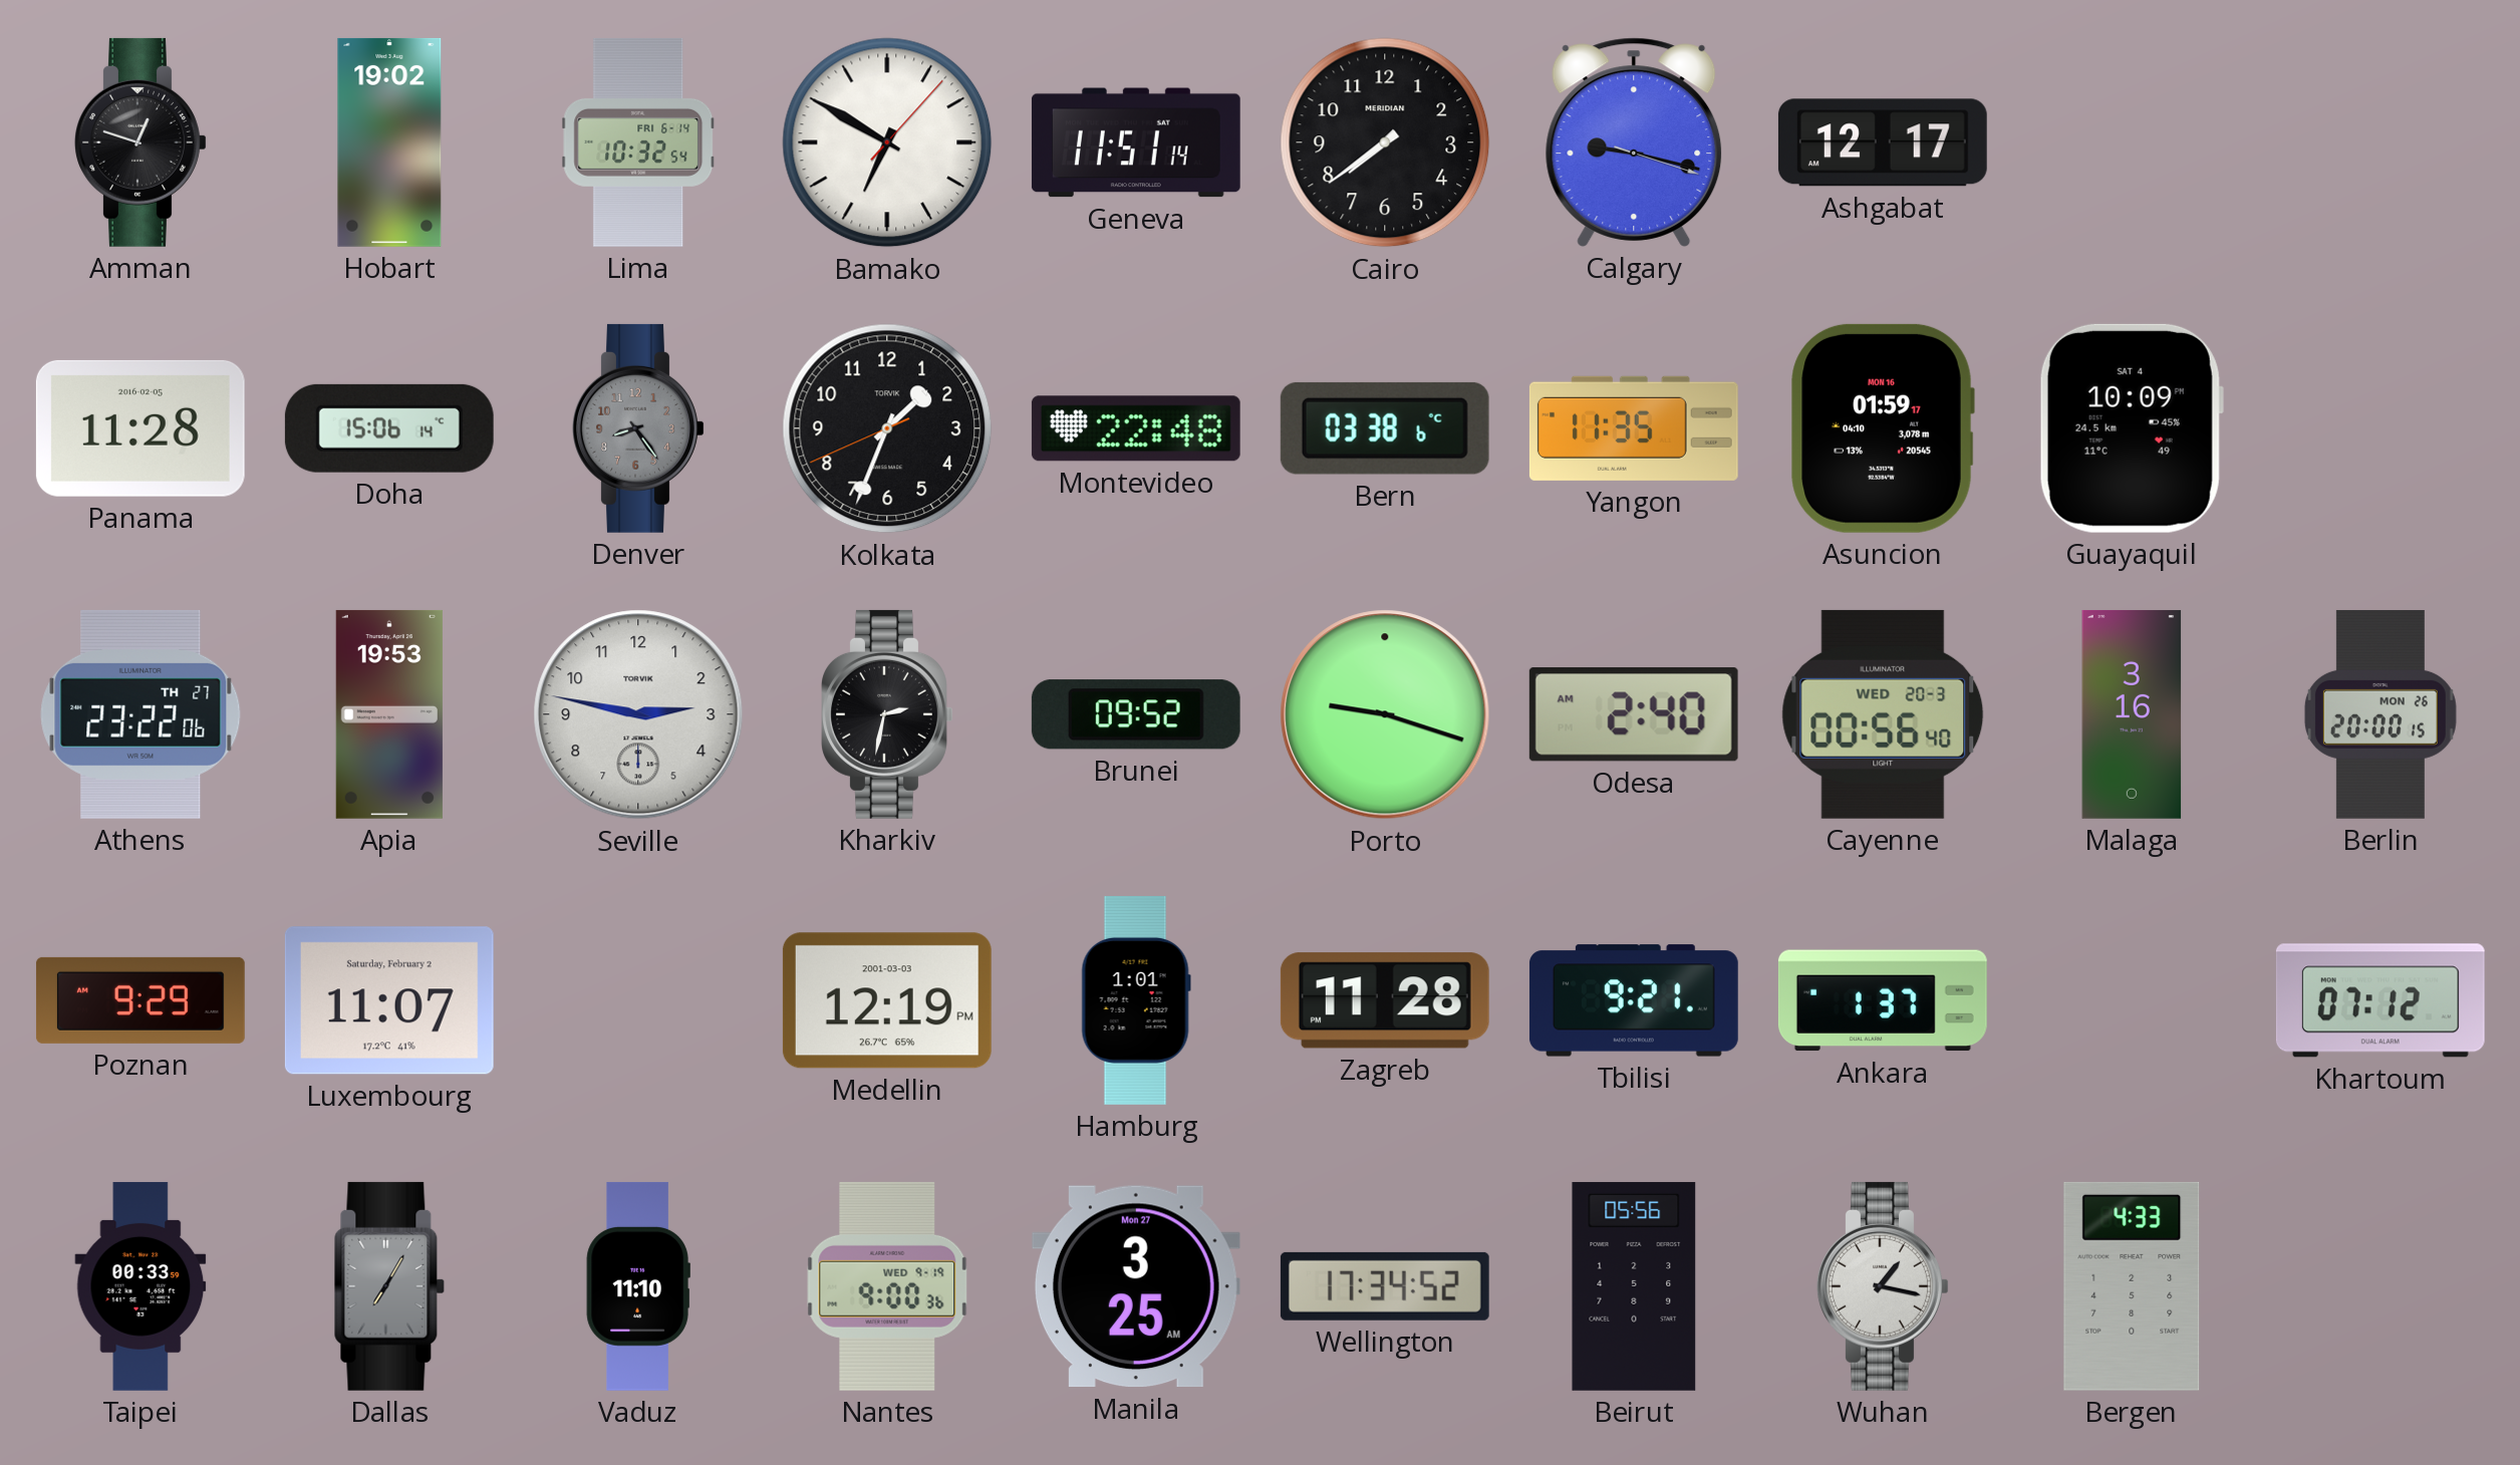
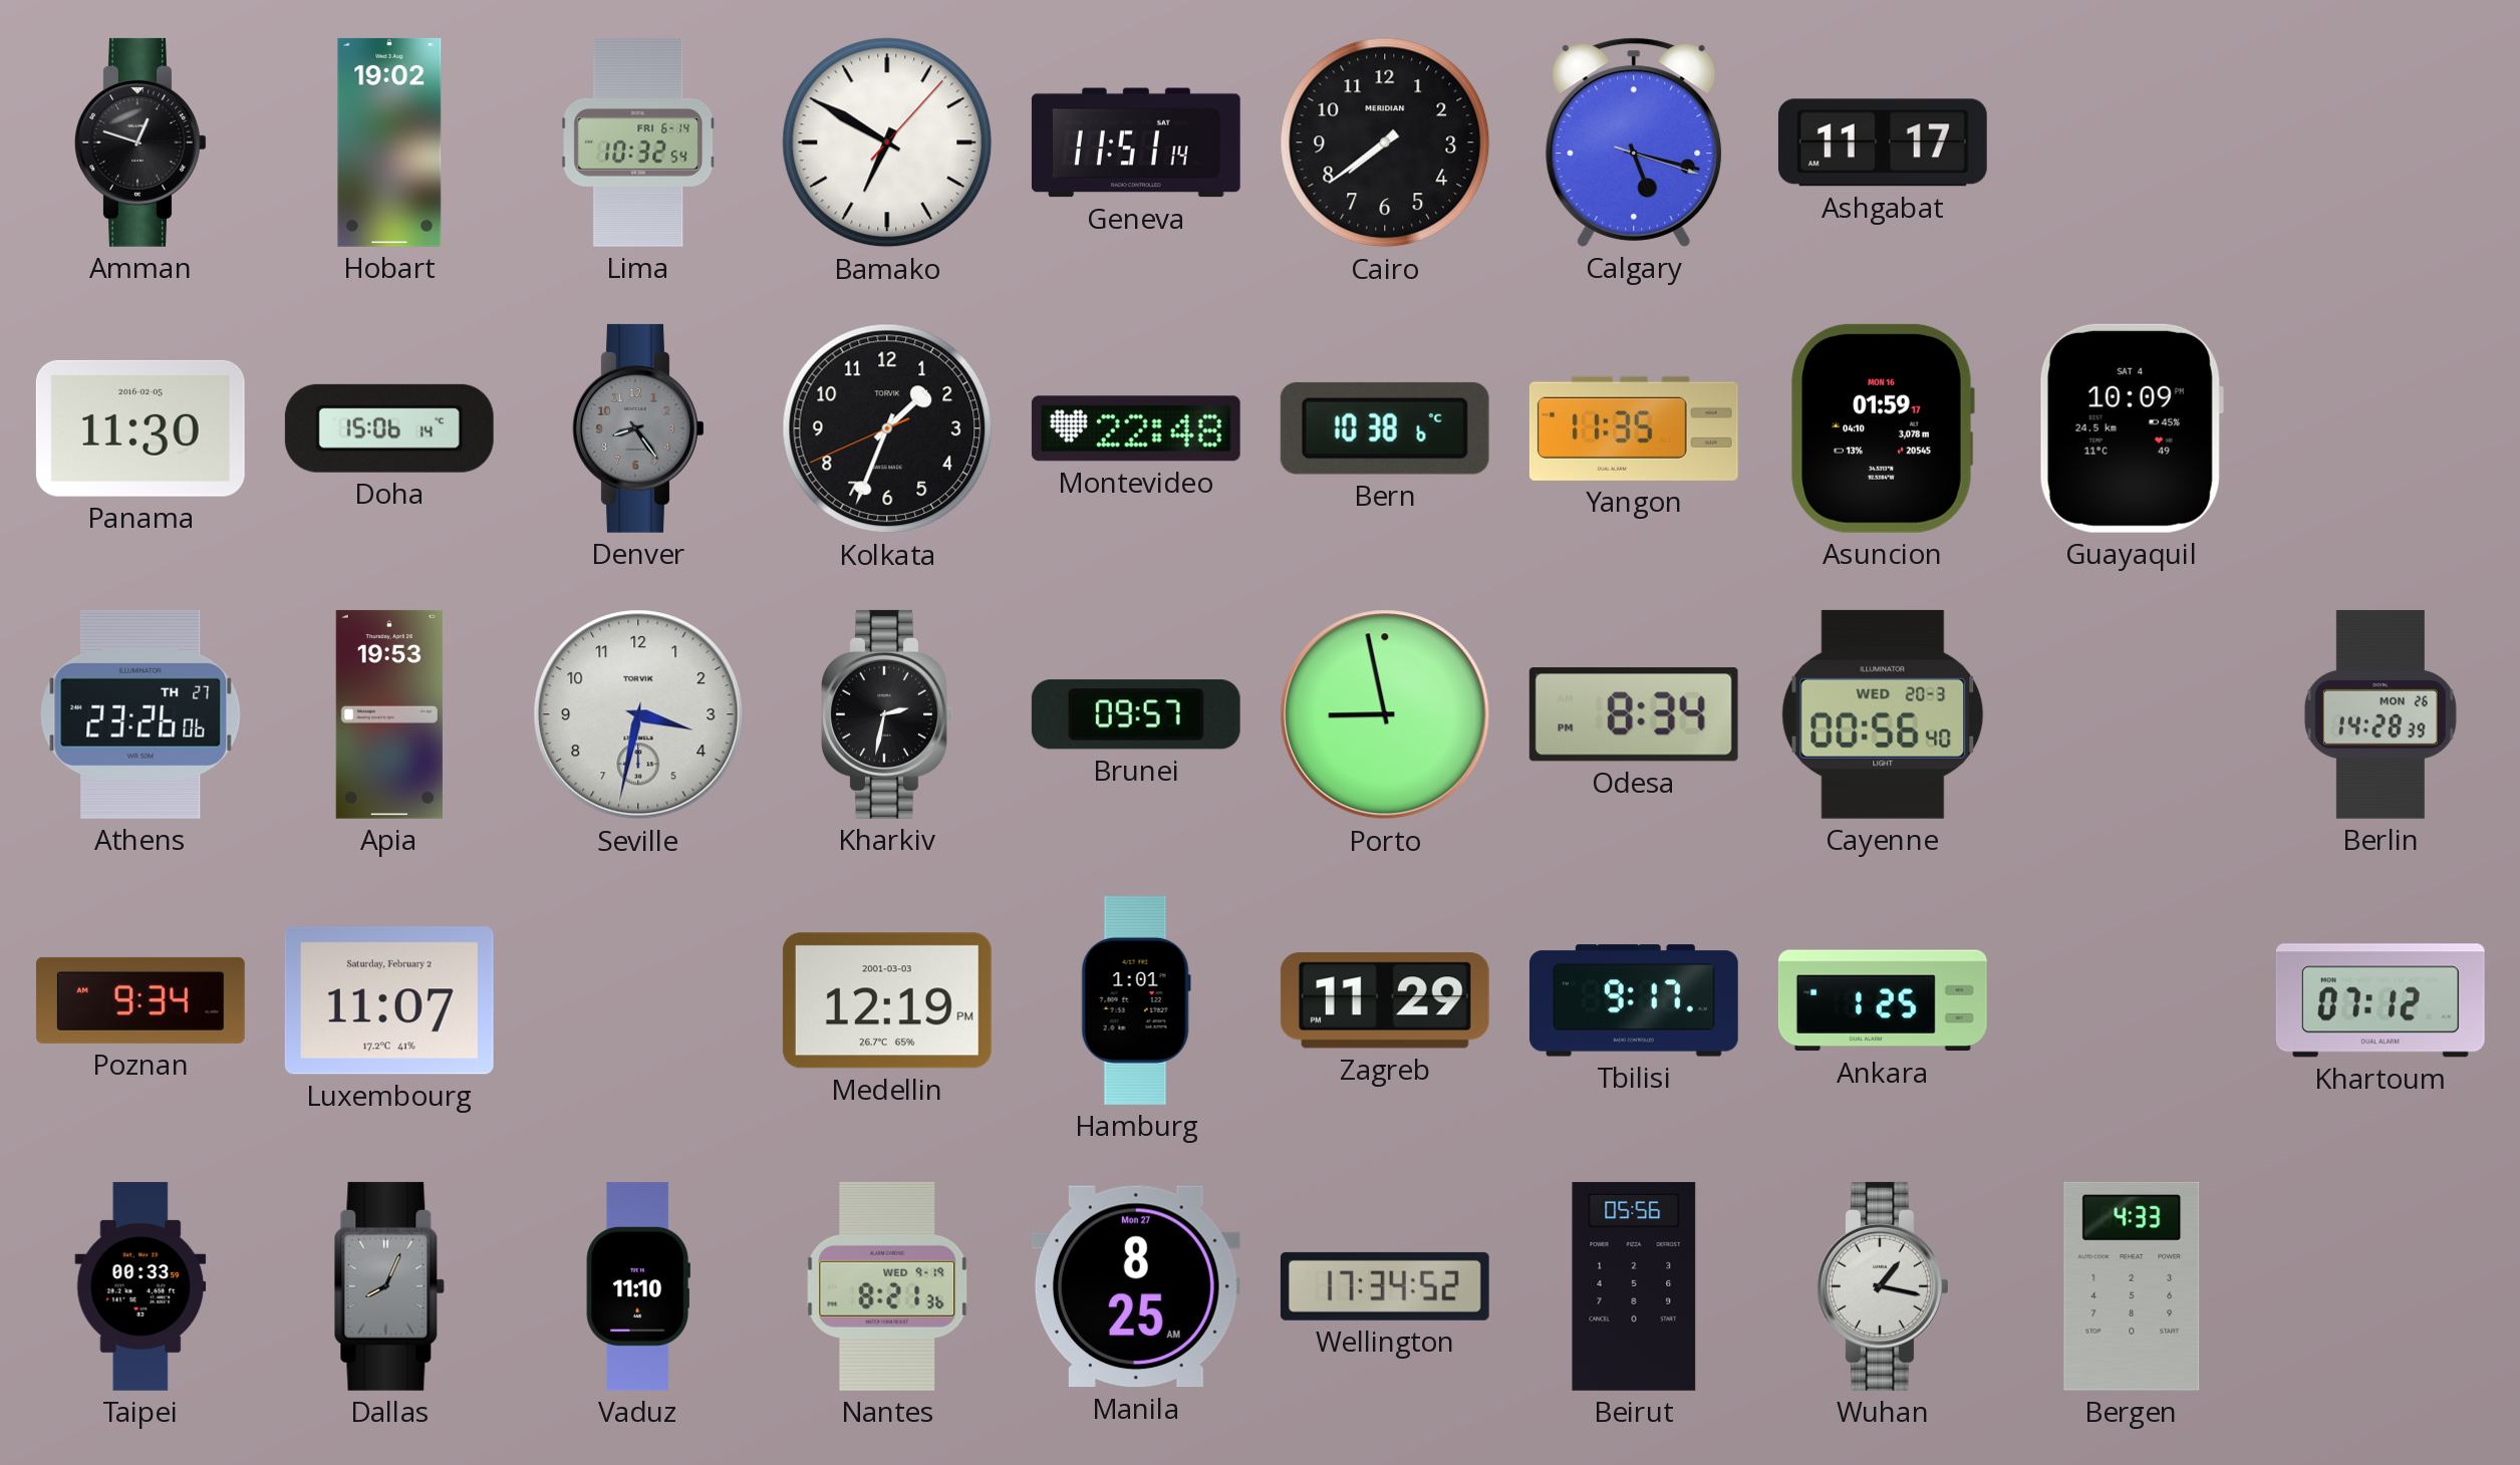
Calgary: 9:17 -> 5:17
Ashgabat: 12:17 -> 11:17
Panama: 11:28 -> 11:30
Bern: 03:38 -> 10:38
Athens: 23:22 -> 23:26
Seville: 2:47 -> 3:32
Brunei: 09:52 -> 09:57
Porto: 9:18 -> 8:58
Odesa: 2:40 -> 8:34
Malaga: 3:16 -> none
Berlin: 20:00 -> 14:28
Poznan: 9:29 -> 9:34
Zagreb: 11:28 -> 11:29
Tbilisi: 9:21 -> 9:17
Ankara: 1:37 -> 1:25
Dallas: 7:05 -> 8:04
Nantes: 9:00 -> 8:21
Manila: 3:25 -> 8:25
